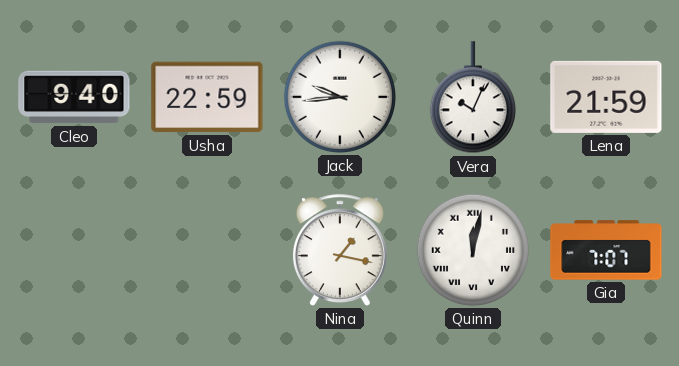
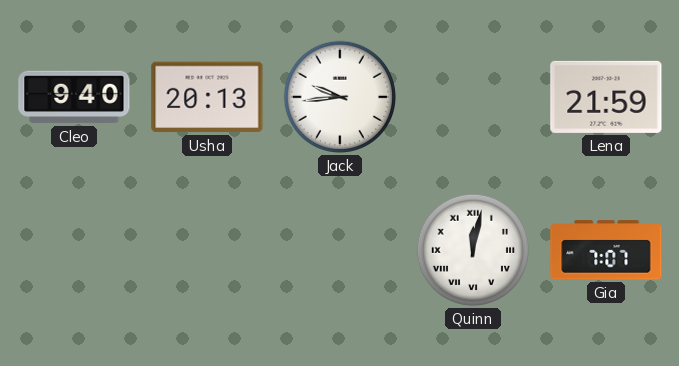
Usha: 22:59 -> 20:13
Vera: 10:04 -> none
Nina: 1:17 -> none
